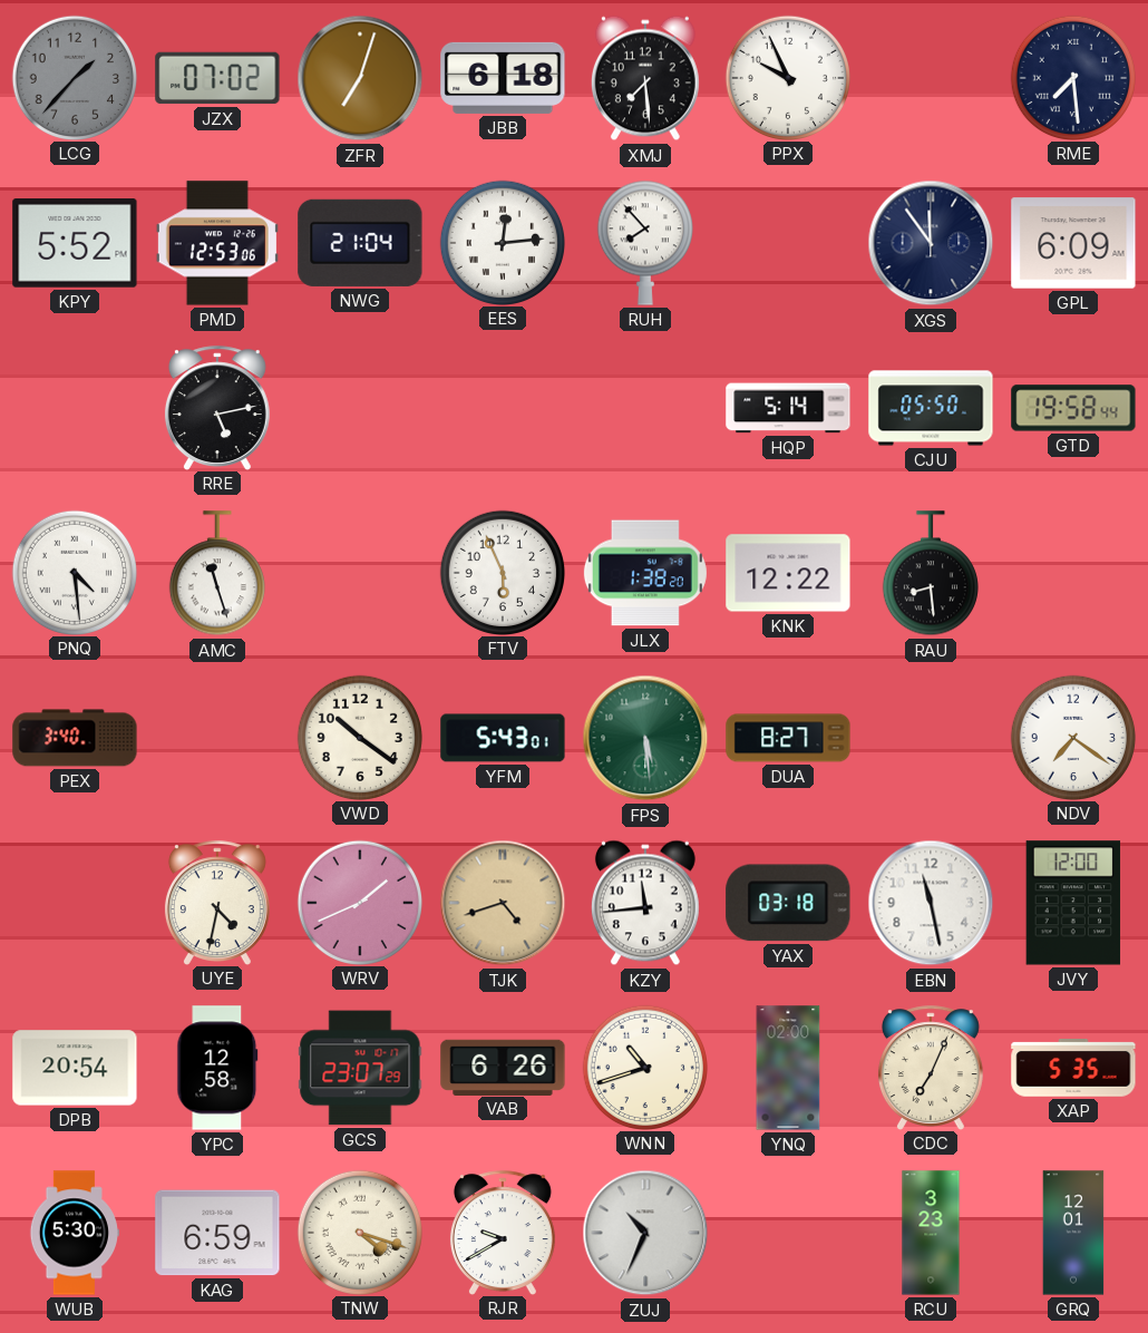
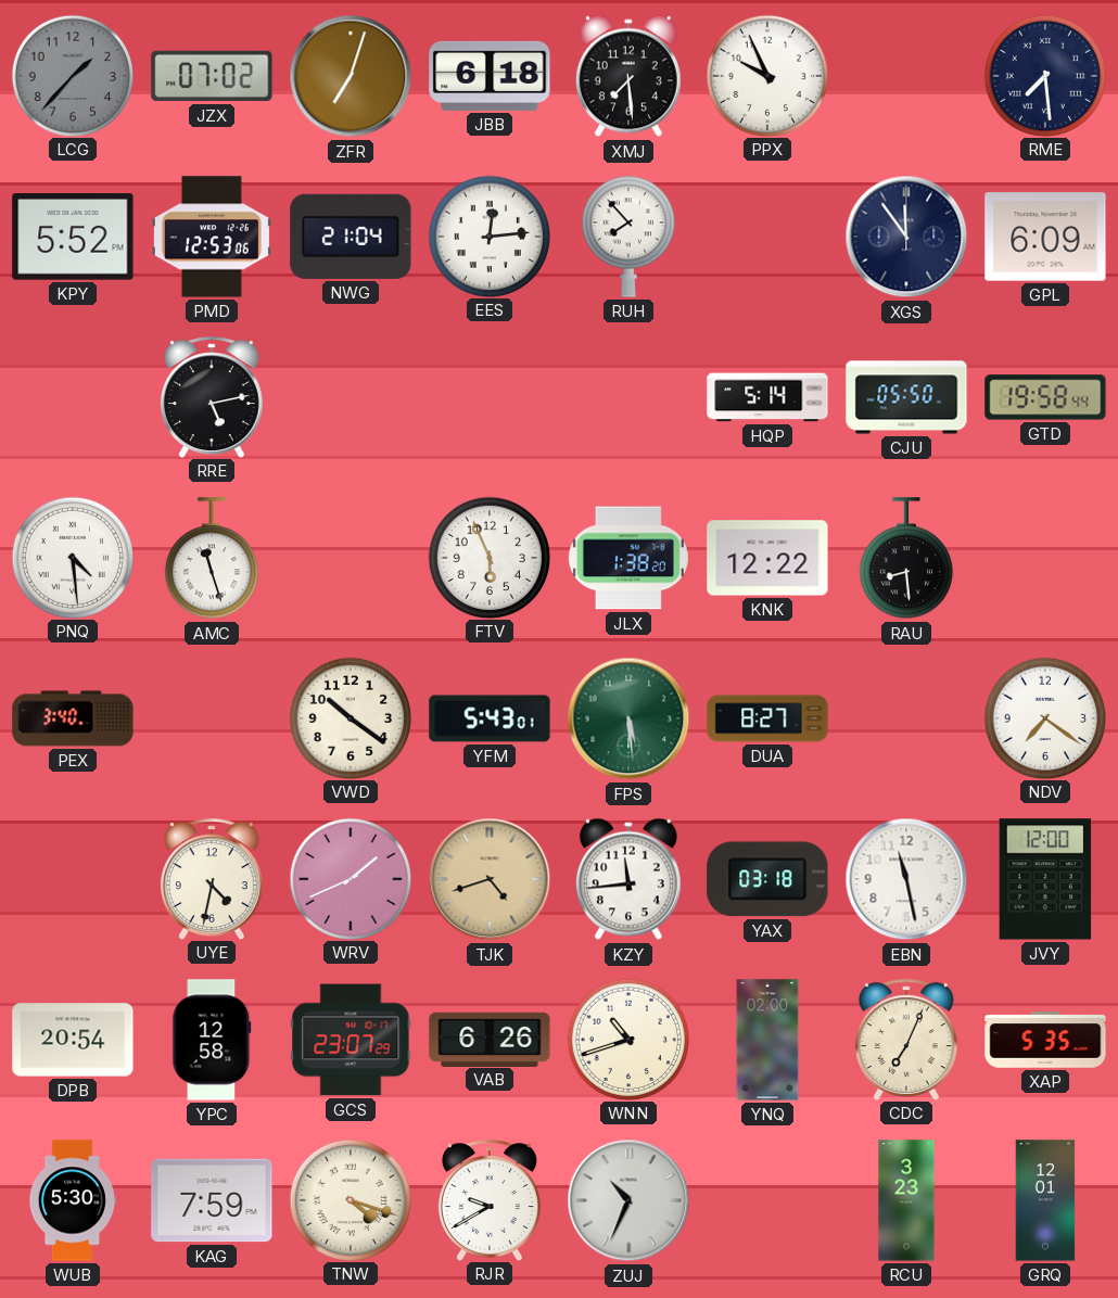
KAG: 6:59 -> 7:59
